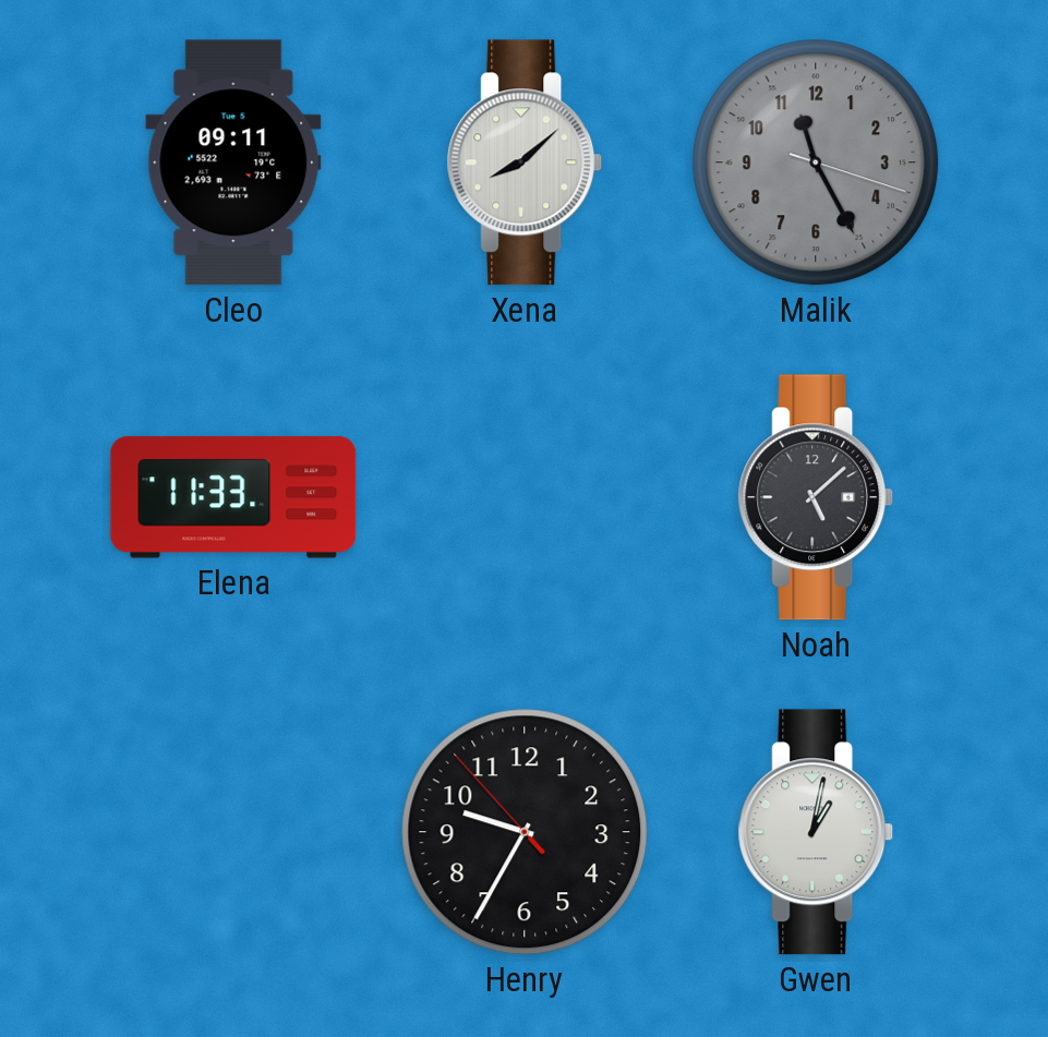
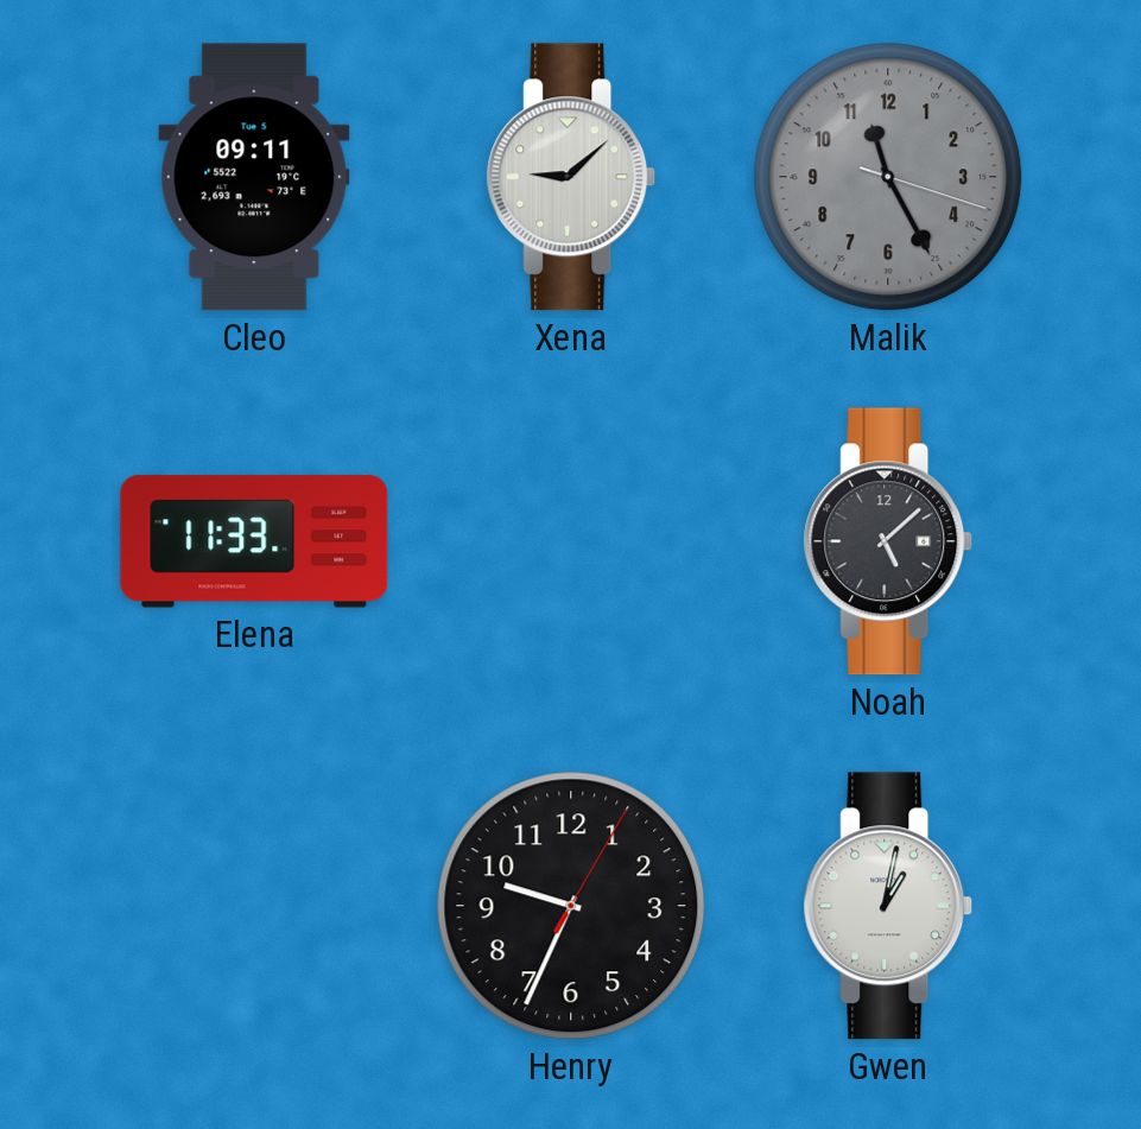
Xena: 8:08 -> 9:08
Henry: 9:34:53 -> 9:34:05
